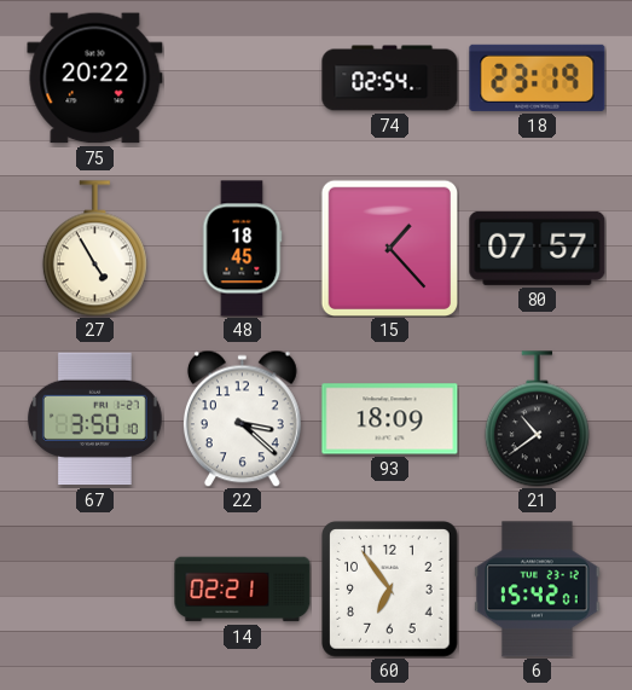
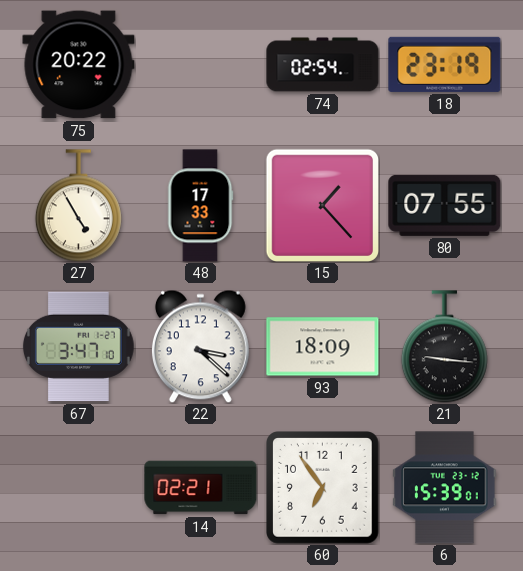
48: 18:45 -> 17:33
80: 07:57 -> 07:55
67: 3:50 -> 3:47
21: 10:39 -> 9:16
6: 15:42 -> 15:39
